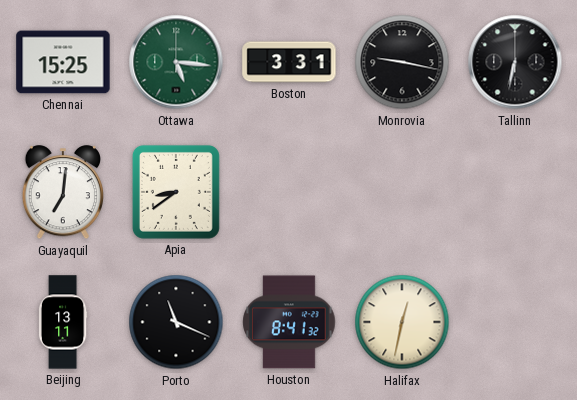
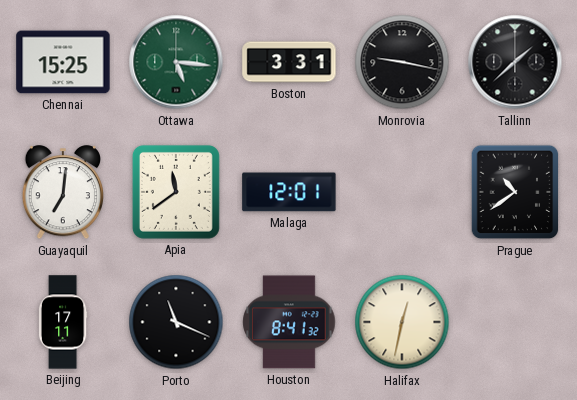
Tallinn: 6:32 -> 1:38
Apia: 8:39 -> 11:39
Malaga: none -> 12:01
Prague: none -> 10:39
Beijing: 13:11 -> 17:11
